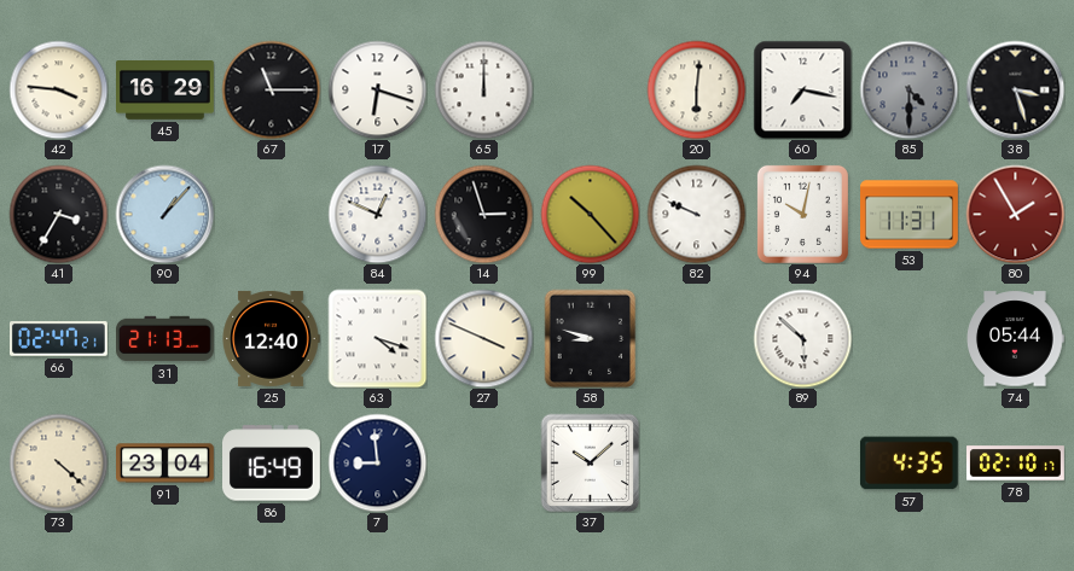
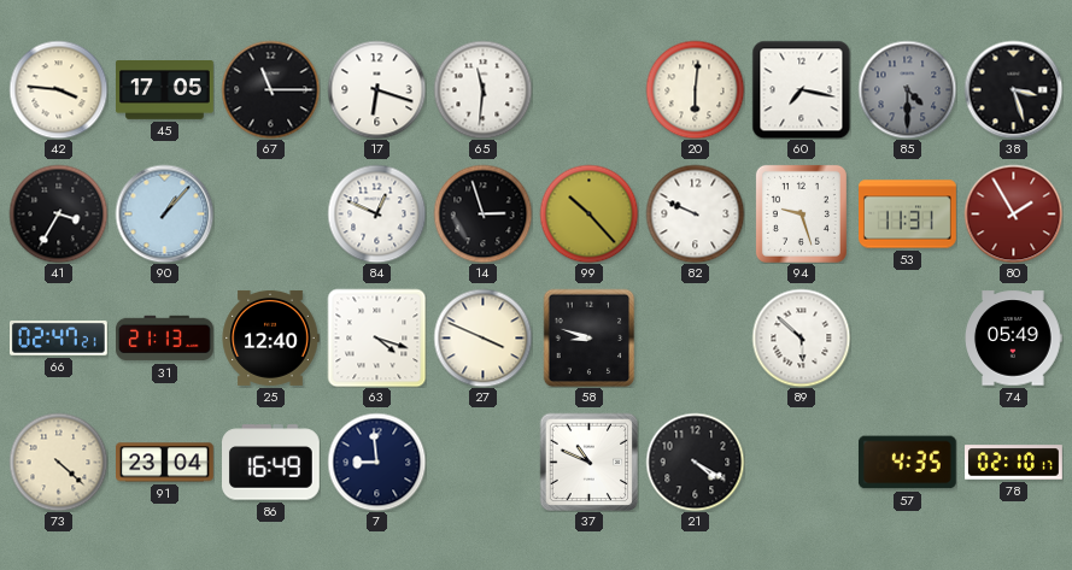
45: 16:29 -> 17:05
65: 12:00 -> 11:31
94: 10:02 -> 9:27
74: 05:44 -> 05:49
37: 10:08 -> 10:49
21: none -> 4:20
